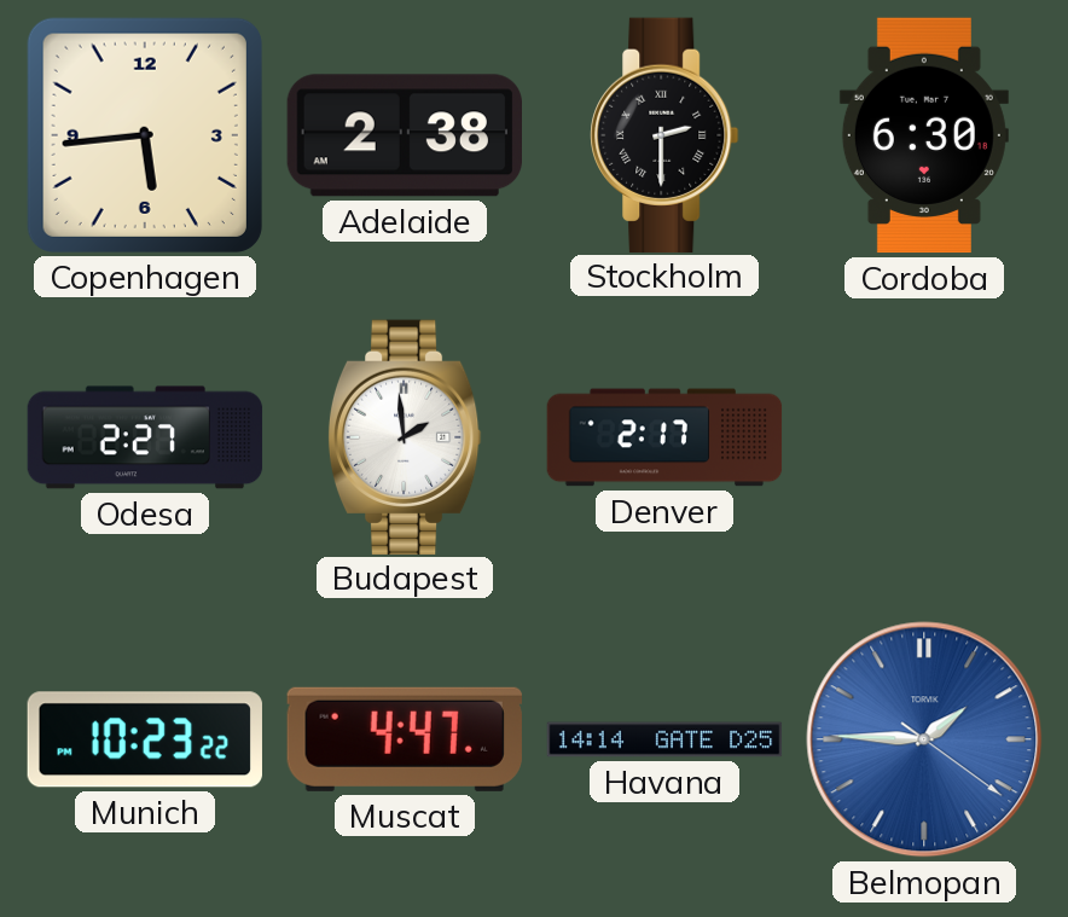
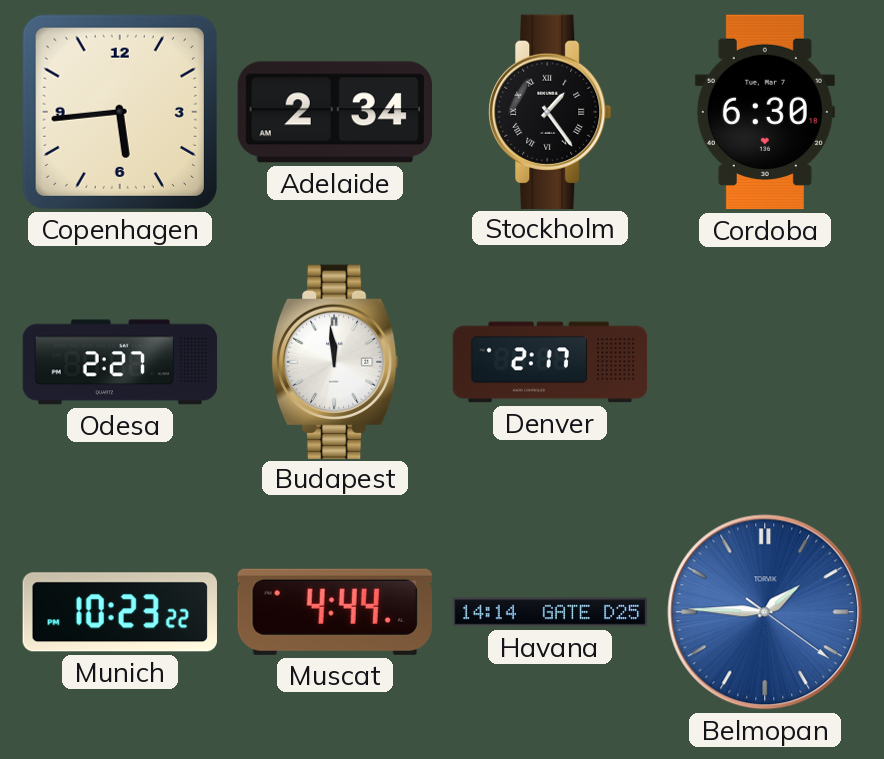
Adelaide: 2:38 -> 2:34
Stockholm: 2:30 -> 1:24
Budapest: 1:59 -> 11:59
Muscat: 4:47 -> 4:44
